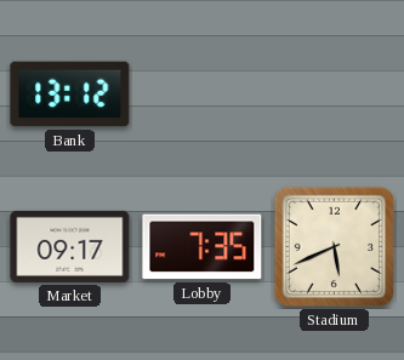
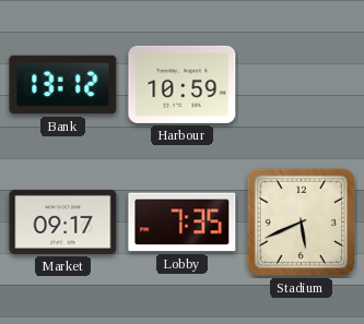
Harbour: none -> 10:59
